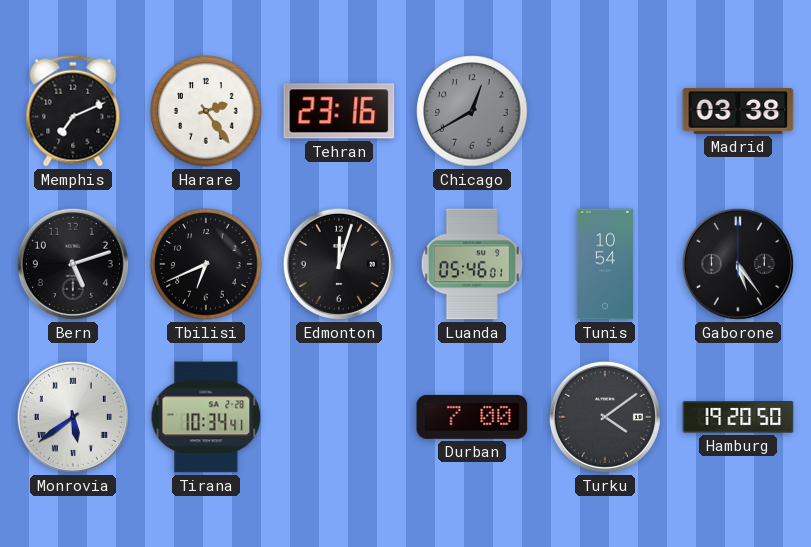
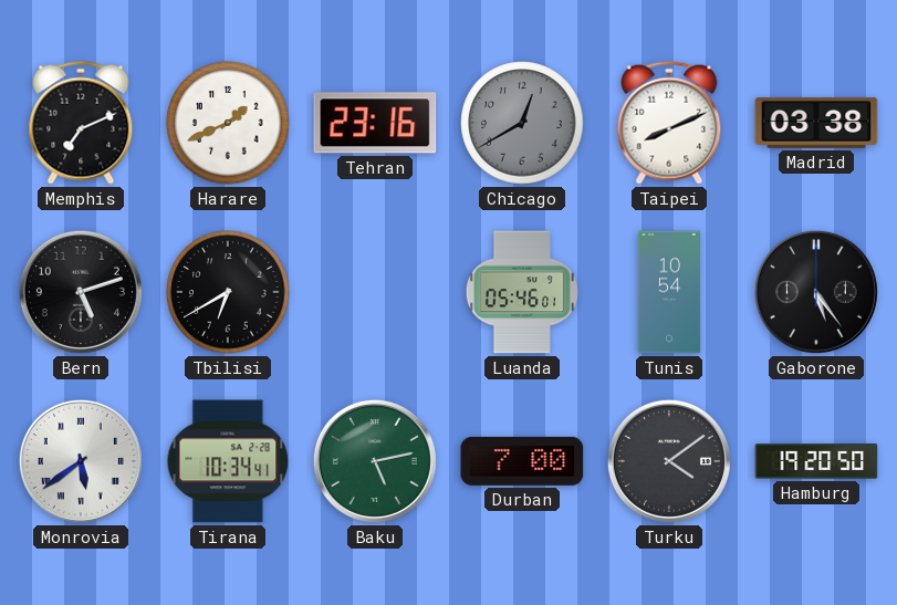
Harare: 2:24 -> 1:41
Taipei: none -> 8:11
Tbilisi: 6:41 -> 6:40
Edmonton: 12:03 -> none
Baku: none -> 5:13
